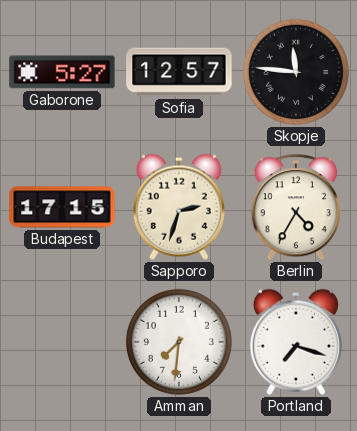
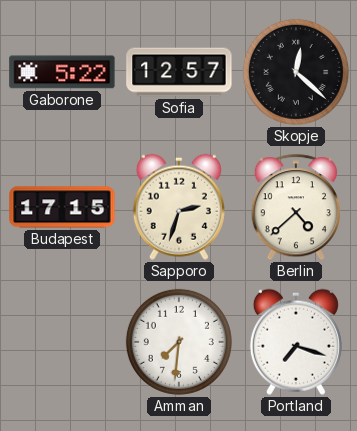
Gaborone: 5:27 -> 5:22
Skopje: 11:46 -> 12:22
Berlin: 4:35 -> 4:38
